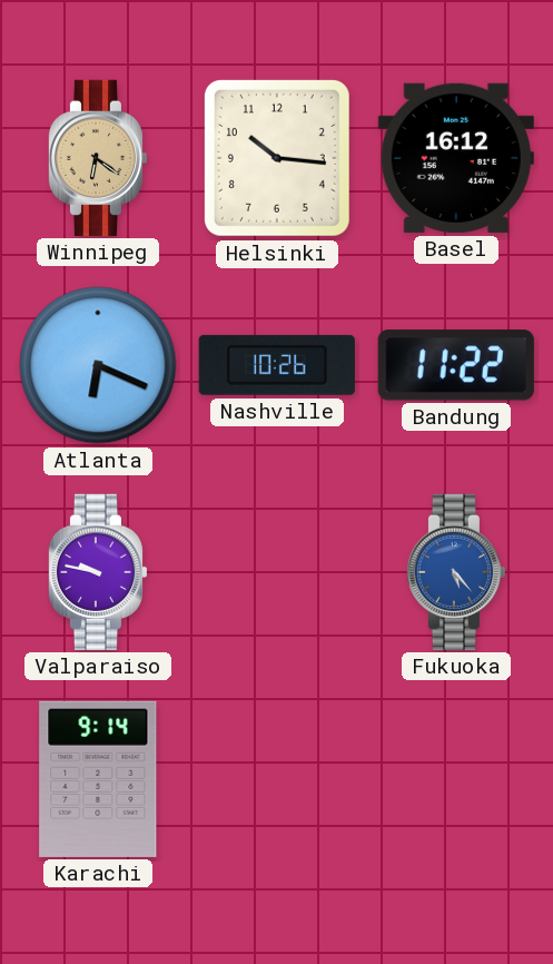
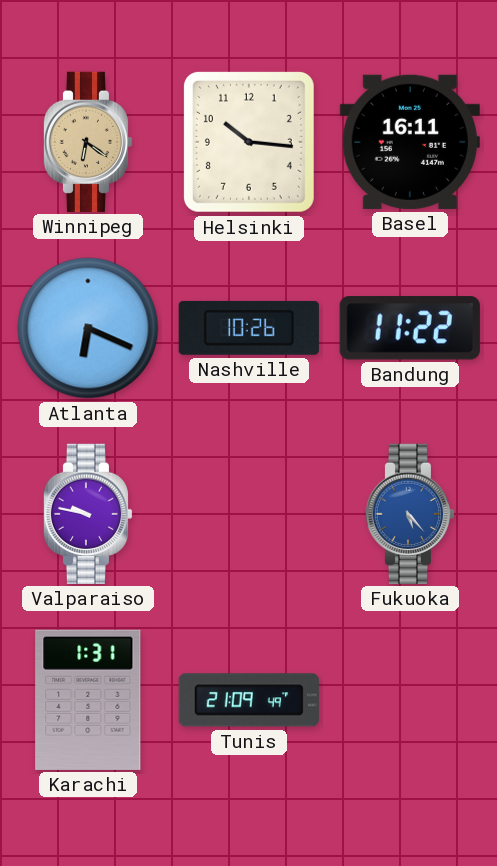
Basel: 16:12 -> 16:11
Karachi: 9:14 -> 1:31
Tunis: none -> 21:09
